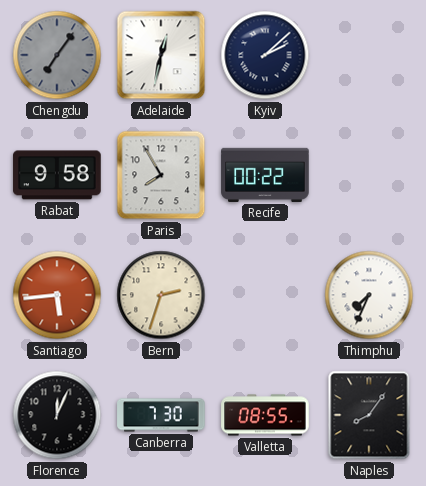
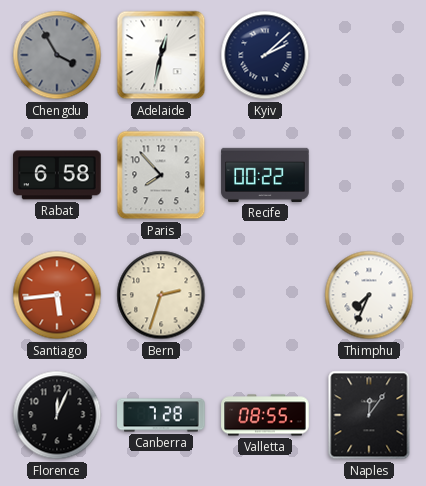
Chengdu: 7:06 -> 3:55
Rabat: 9:58 -> 6:58
Paris: 7:55 -> 7:53
Canberra: 7:30 -> 7:28
Naples: 8:06 -> 12:06
